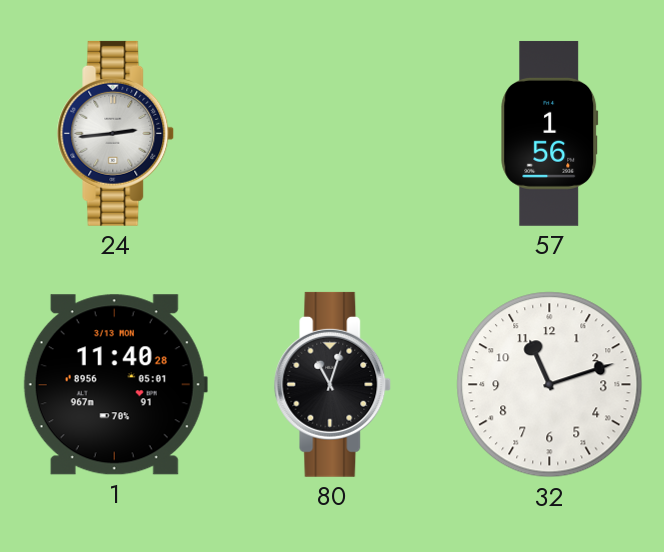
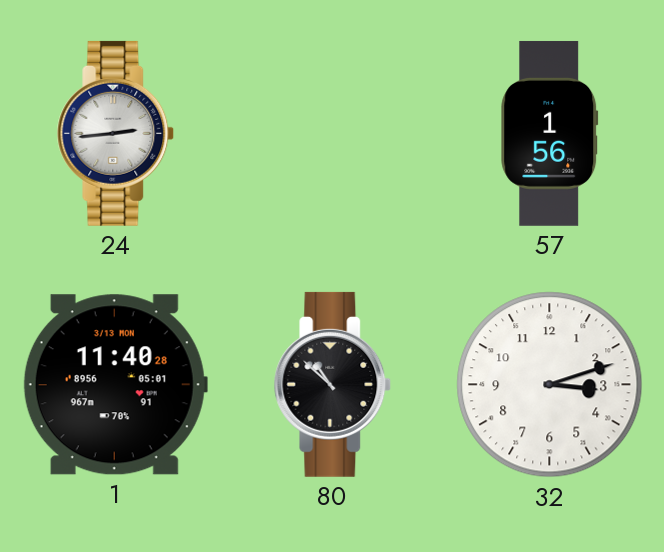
80: 11:03 -> 10:52
32: 11:12 -> 3:12
